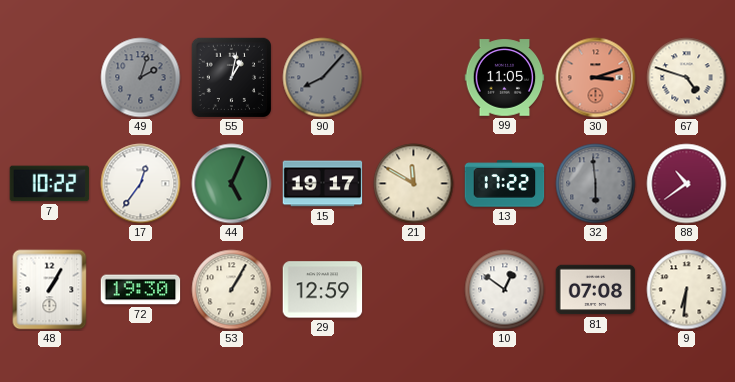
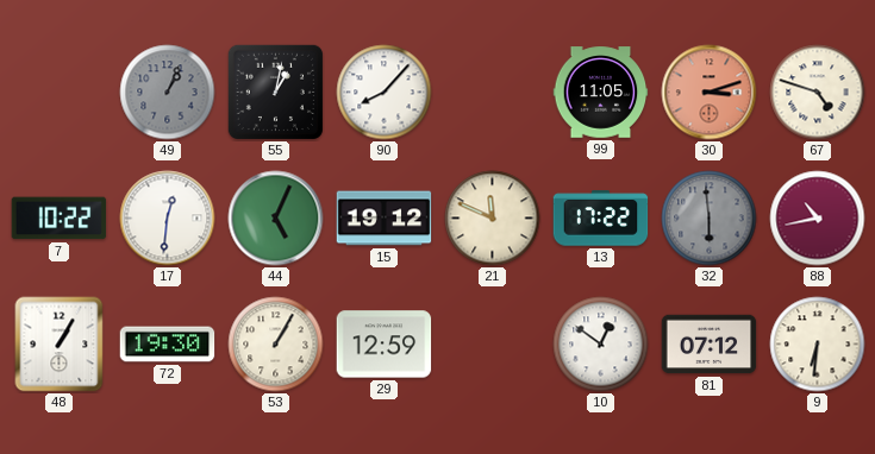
49: 2:03 -> 1:04
90 dial: grey -> white
17: 12:36 -> 12:31
15: 19:17 -> 19:12
21: 11:50 -> 11:49
88: 10:39 -> 10:43
81: 07:08 -> 07:12
